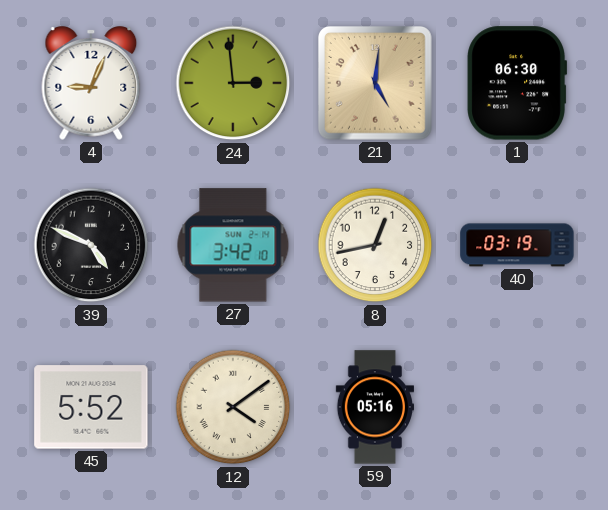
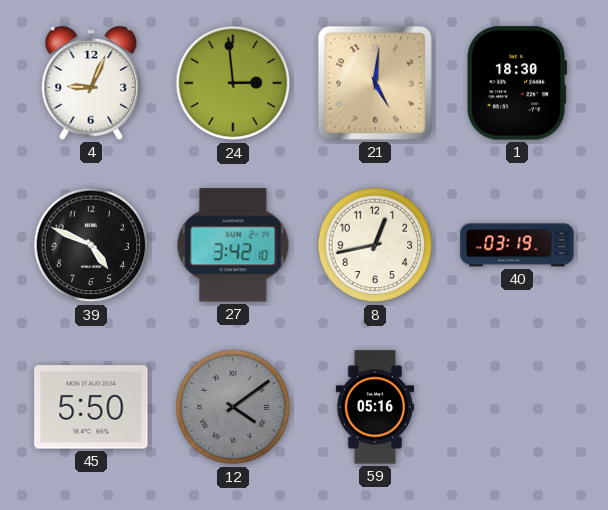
1: 06:30 -> 18:30
45: 5:52 -> 5:50
12 dial: cream -> grey
